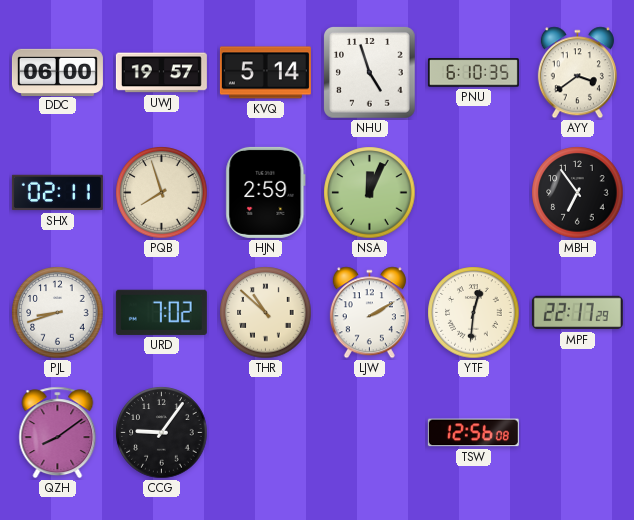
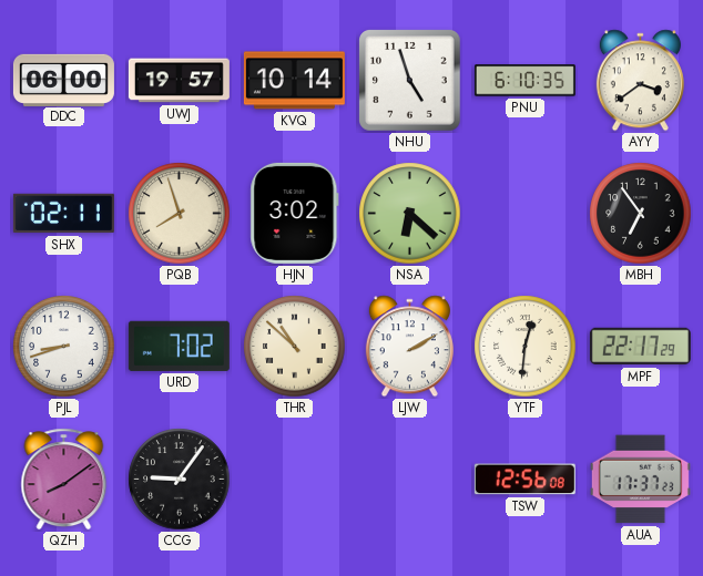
KVQ: 5:14 -> 10:14
HJN: 2:59 -> 3:02
NSA: 12:04 -> 6:22
AUA: none -> 17:37
